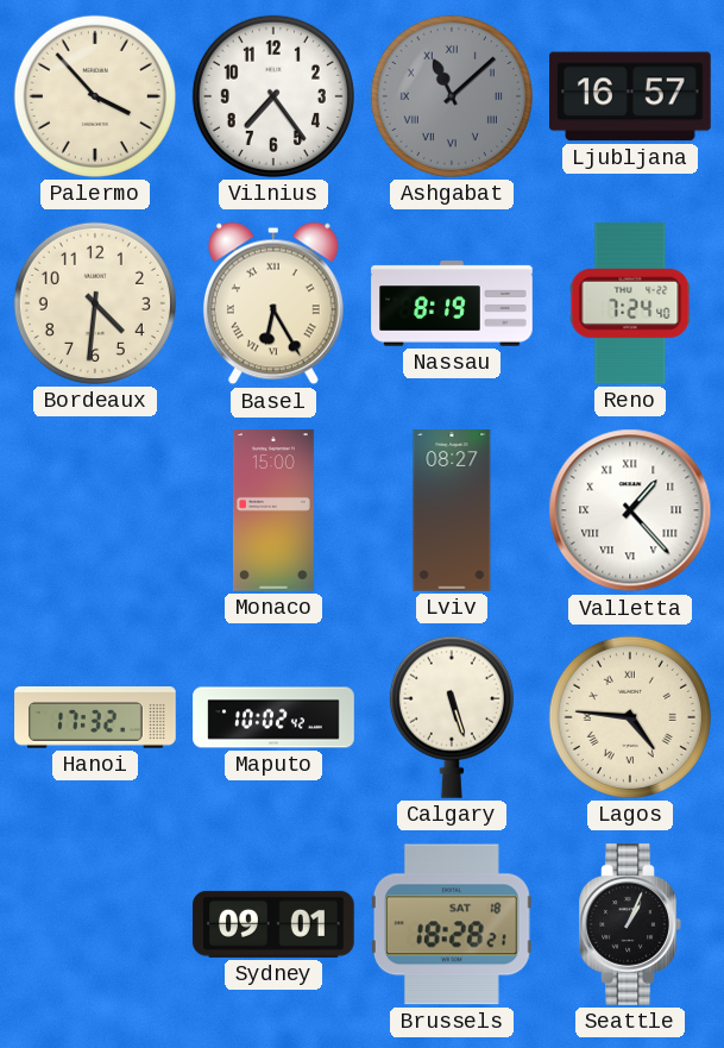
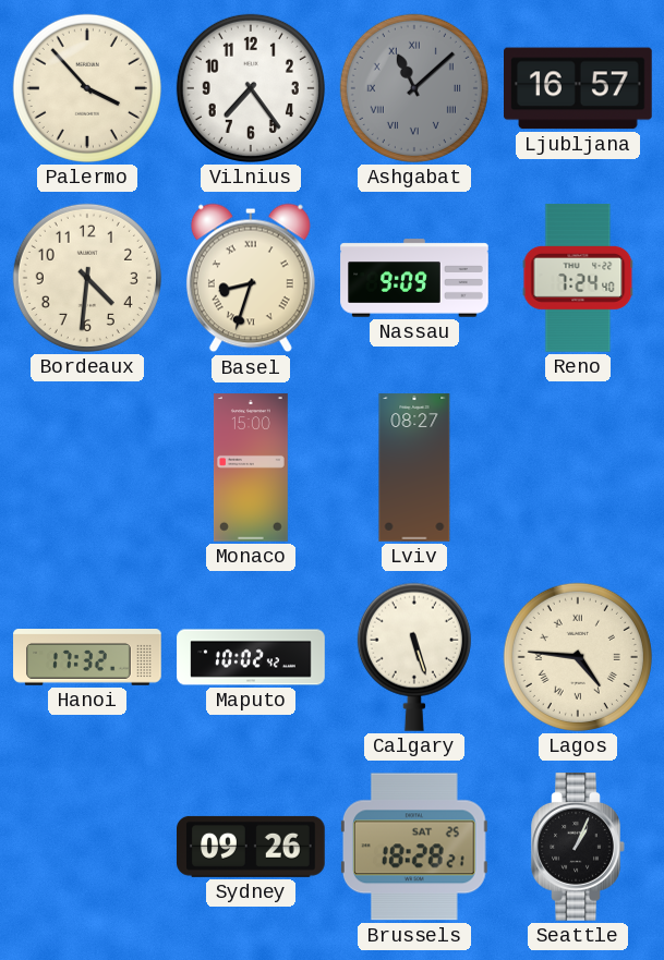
Basel: 6:25 -> 8:33
Nassau: 8:19 -> 9:09
Valletta: 1:23 -> none
Sydney: 09:01 -> 09:26
Brussels date: SAT 18 -> SAT 25
